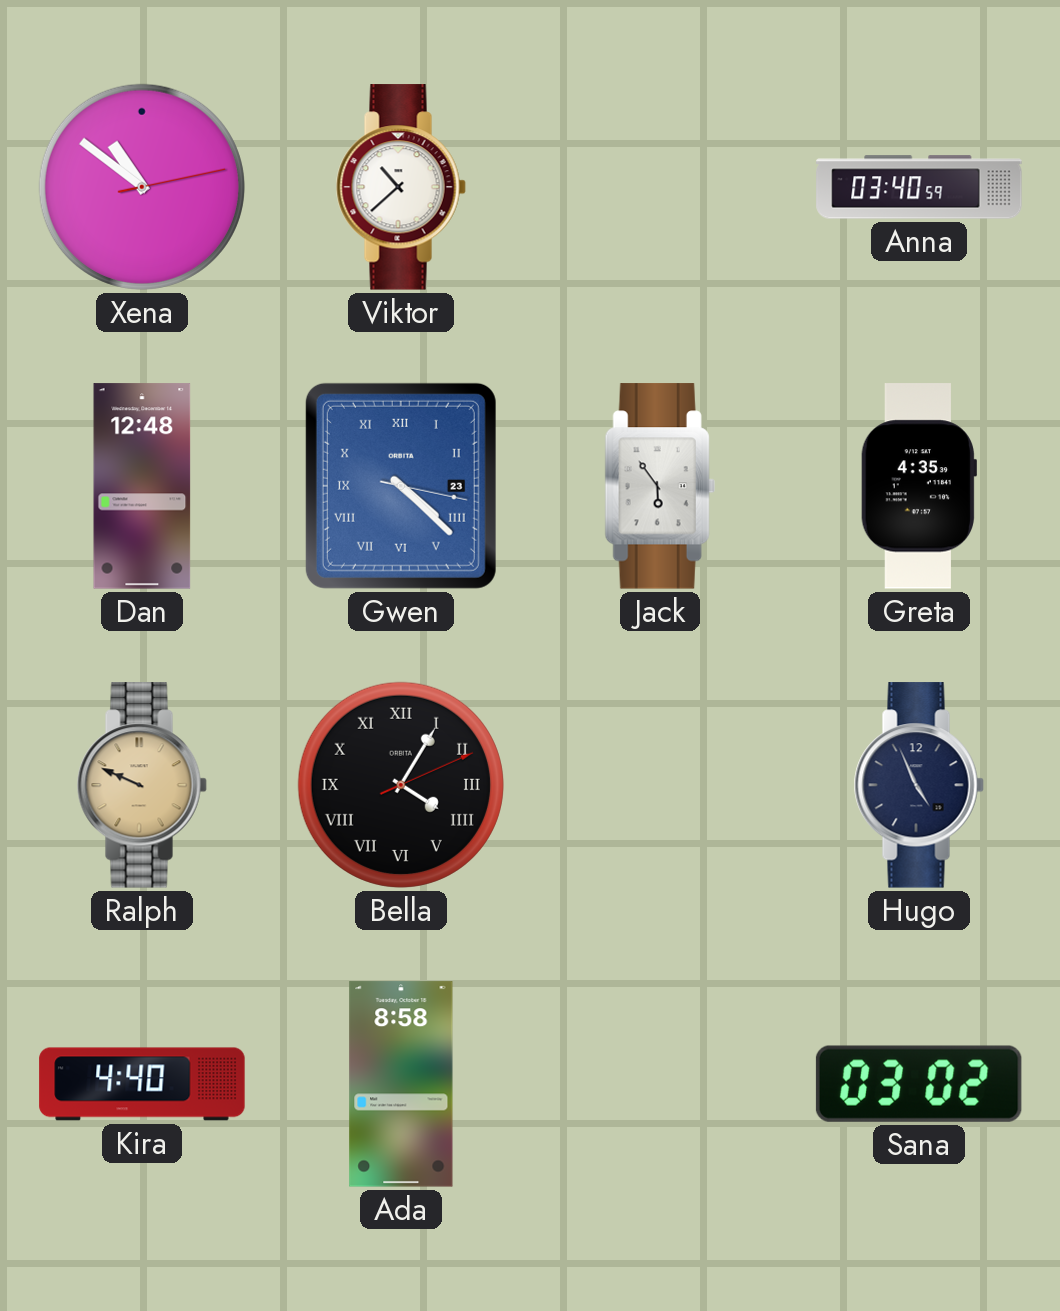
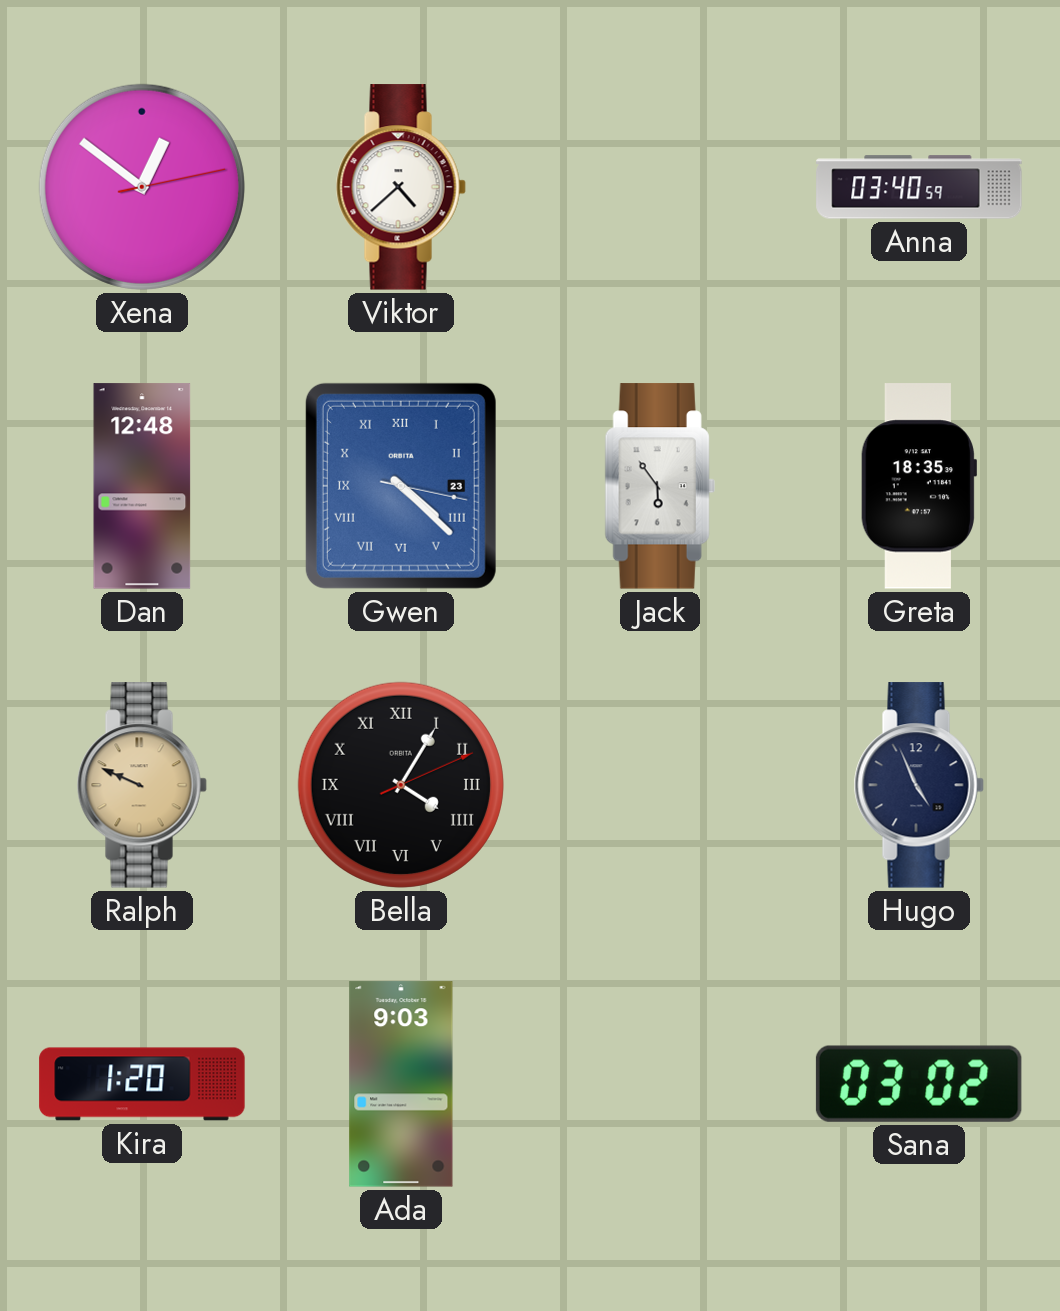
Xena: 10:51 -> 12:51
Viktor: 10:38 -> 4:38
Greta: 4:35 -> 18:35
Kira: 4:40 -> 1:20
Ada: 8:58 -> 9:03
